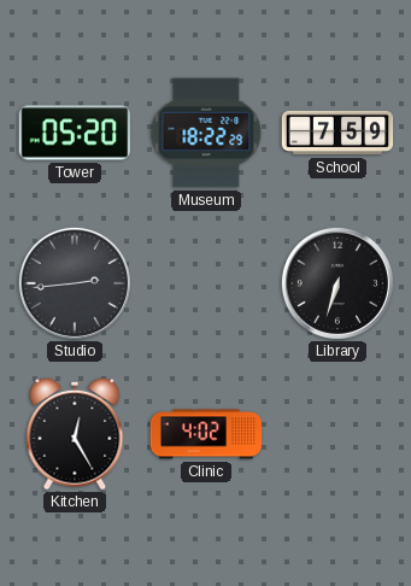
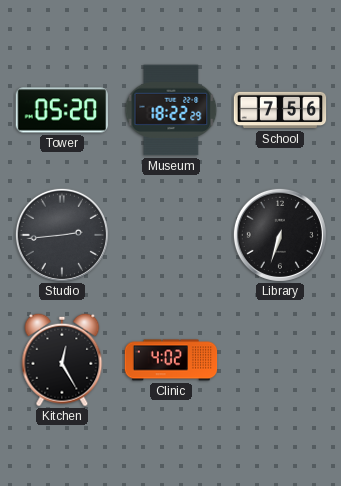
School: 7:59 -> 7:56
